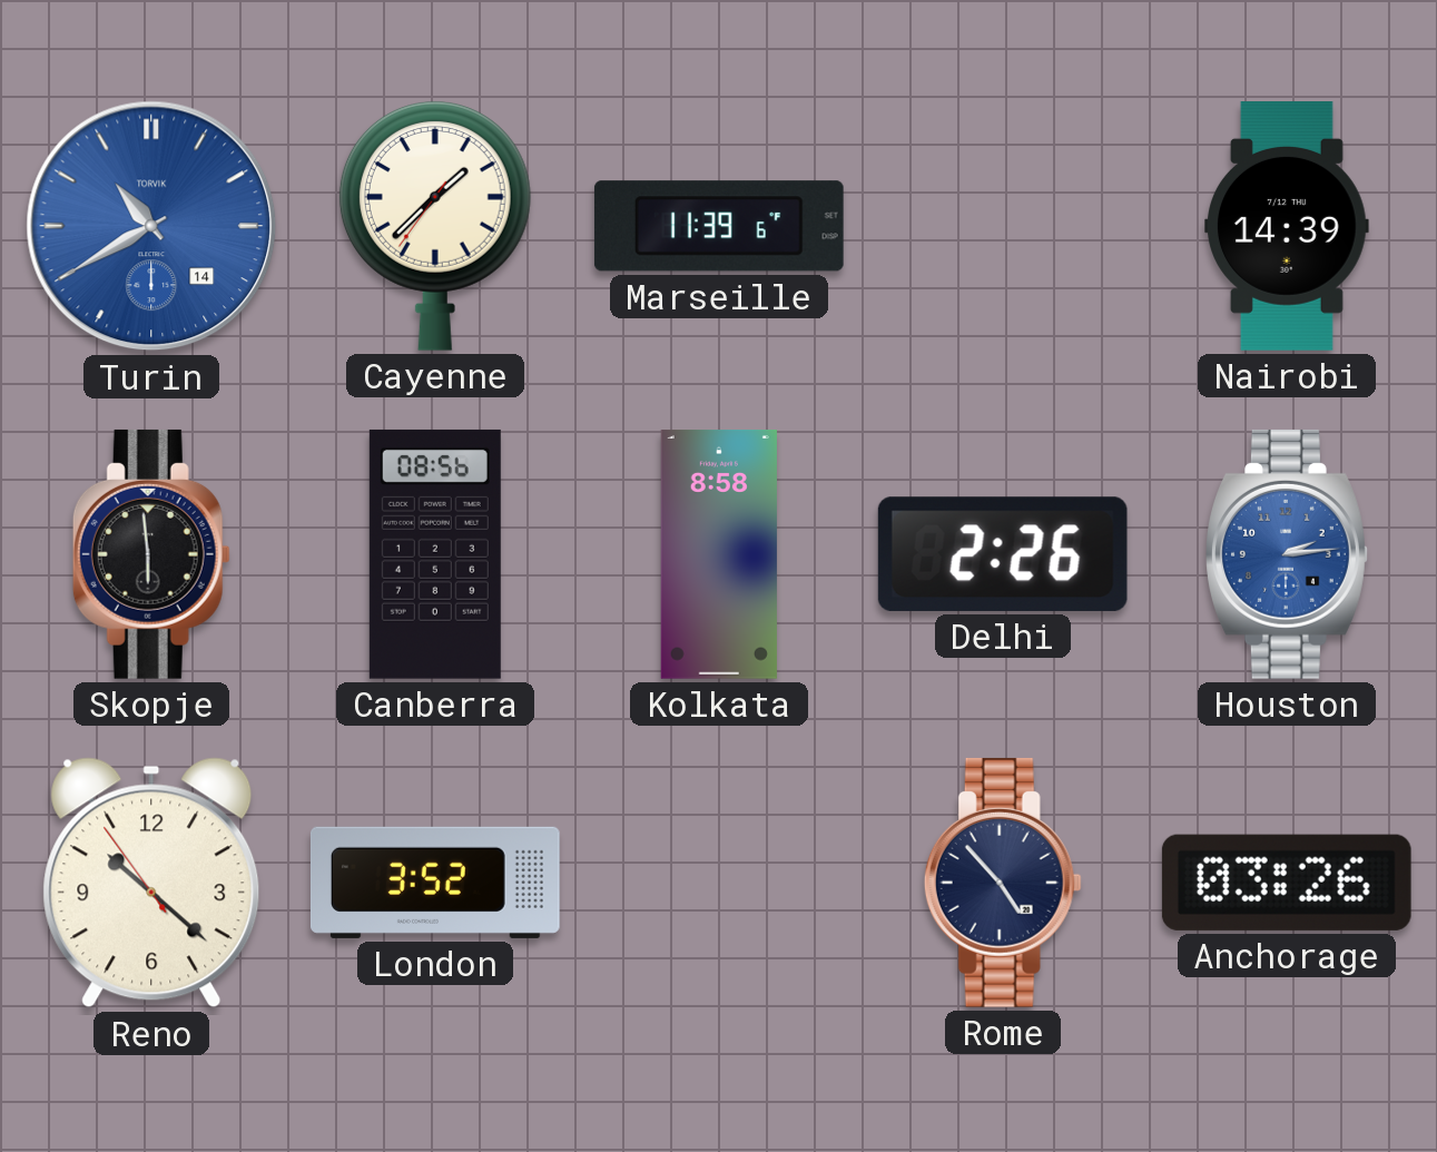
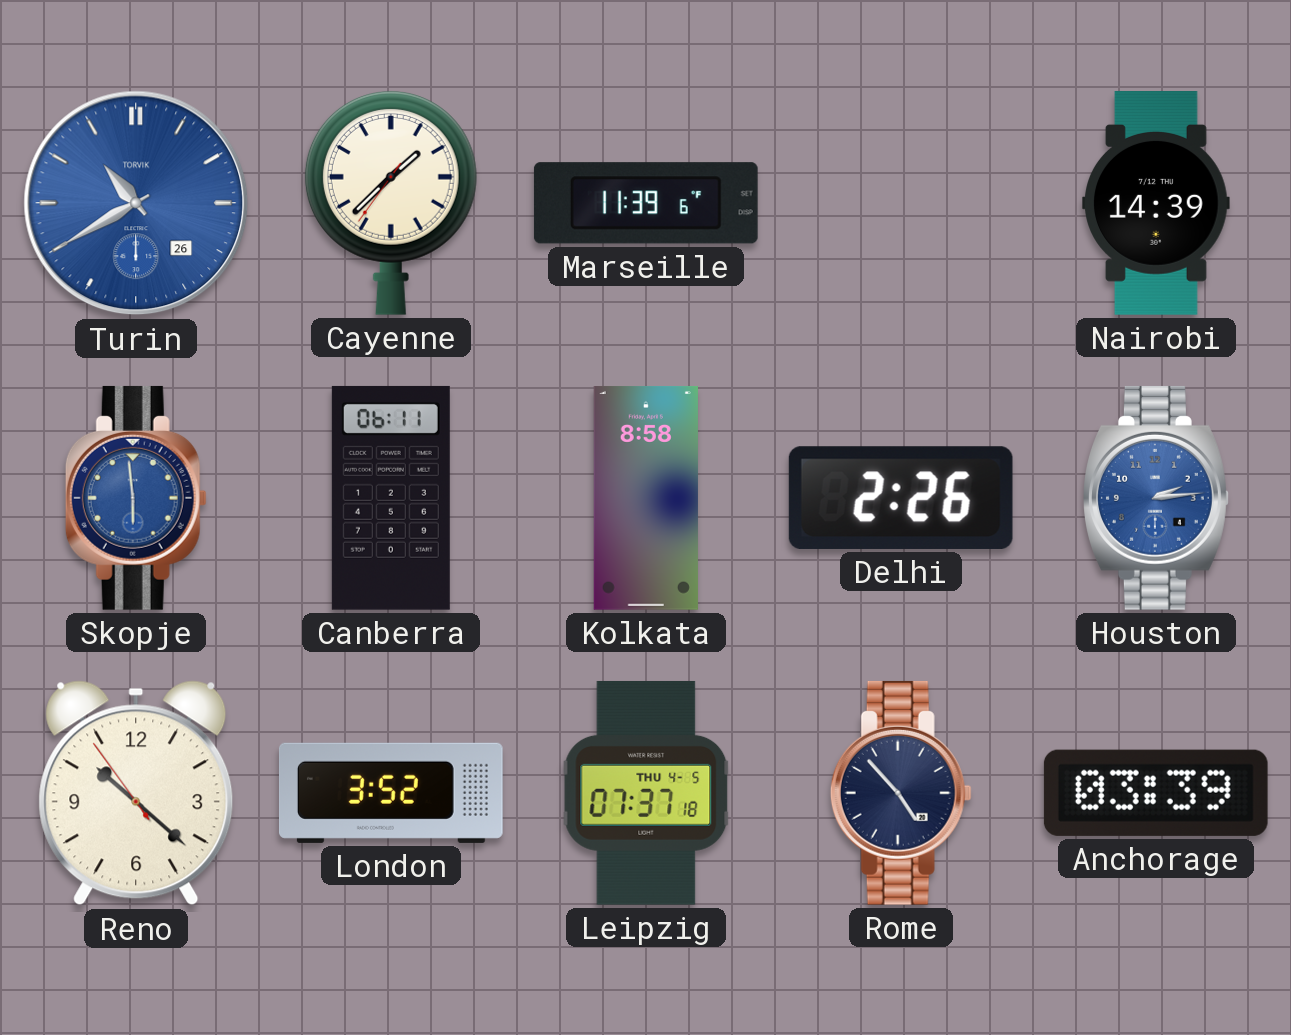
Turin date: 14 -> 26
Skopje dial: black -> blue
Canberra: 08:56 -> 06:11
Leipzig: none -> 07:37
Anchorage: 03:26 -> 03:39
